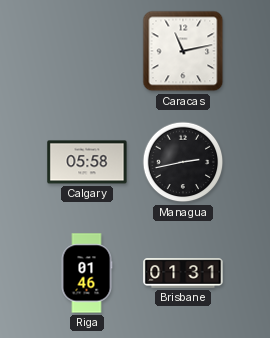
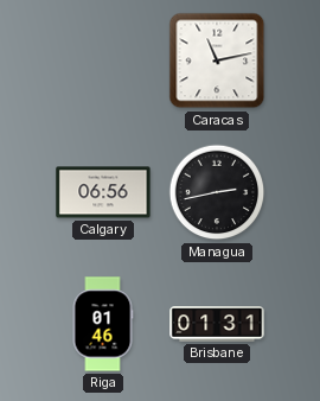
Calgary: 05:58 -> 06:56
